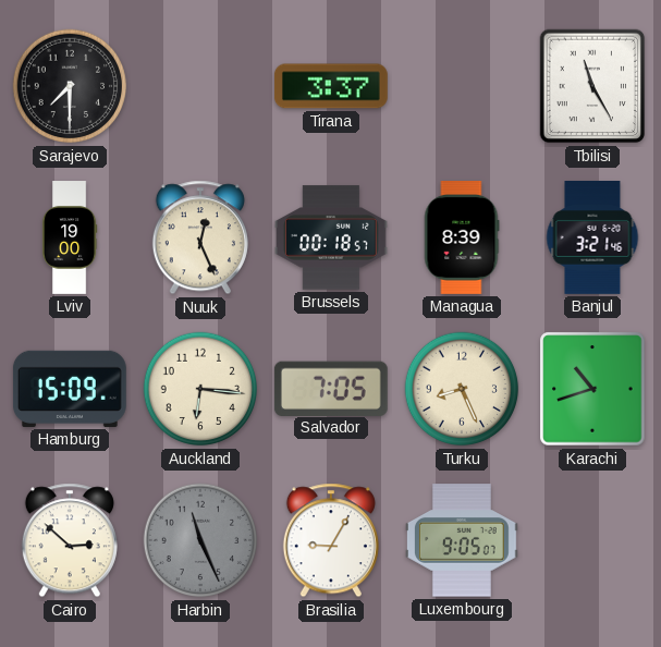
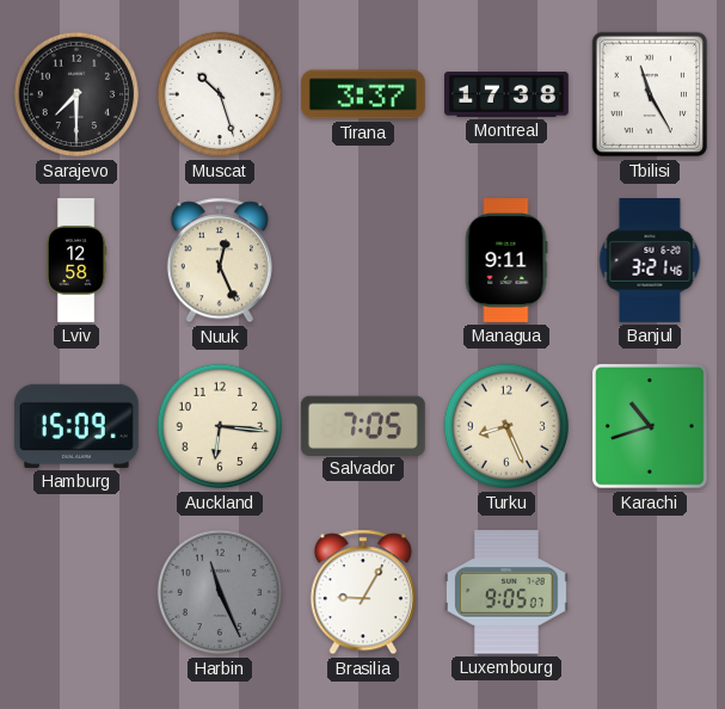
Muscat: none -> 10:27
Montreal: none -> 17:38
Lviv: 19:00 -> 12:58
Brussels: 00:18 -> none
Managua: 8:39 -> 9:11
Cairo: 2:52 -> none
